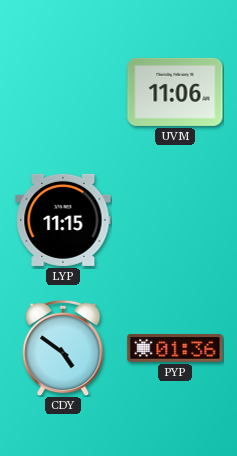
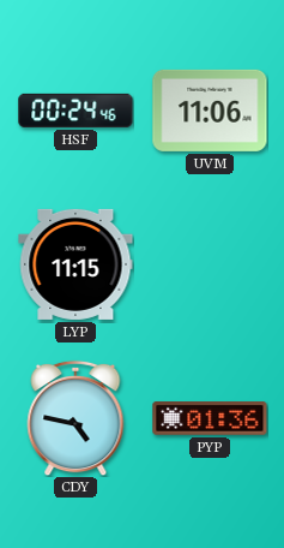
HSF: none -> 00:24
CDY: 4:51 -> 4:47
